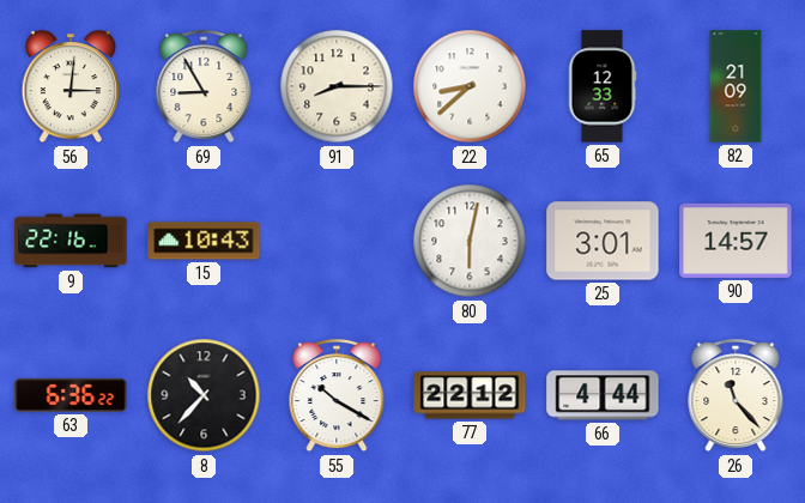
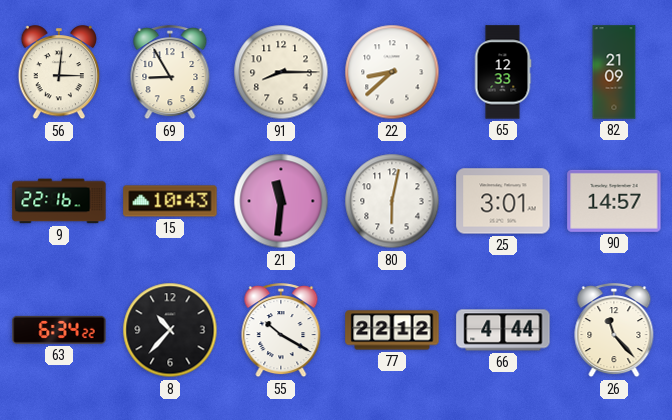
21: none -> 11:31
63: 6:36 -> 6:34
